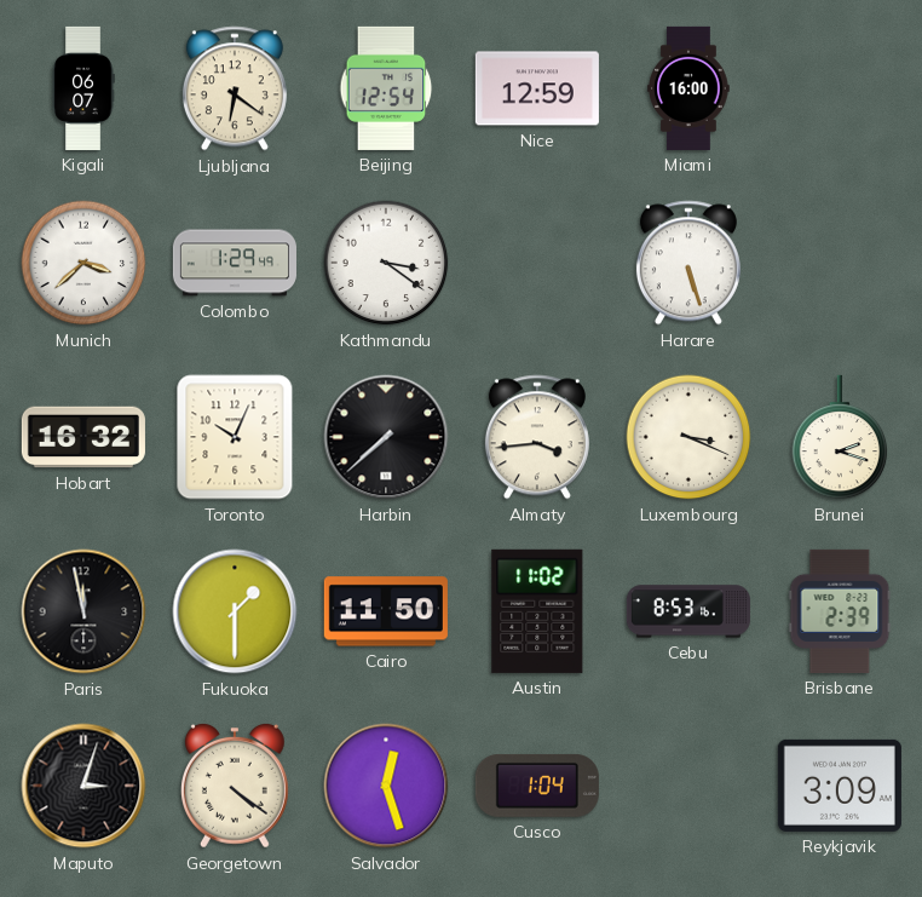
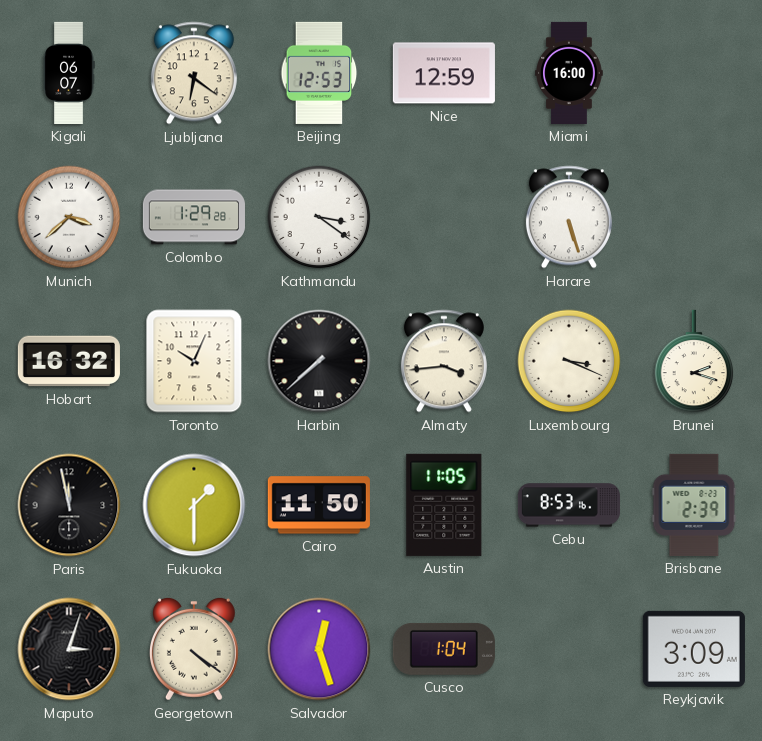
Beijing: 12:54 -> 12:53
Colombo: 1:29:49 -> 1:29:28
Austin: 11:02 -> 11:05
